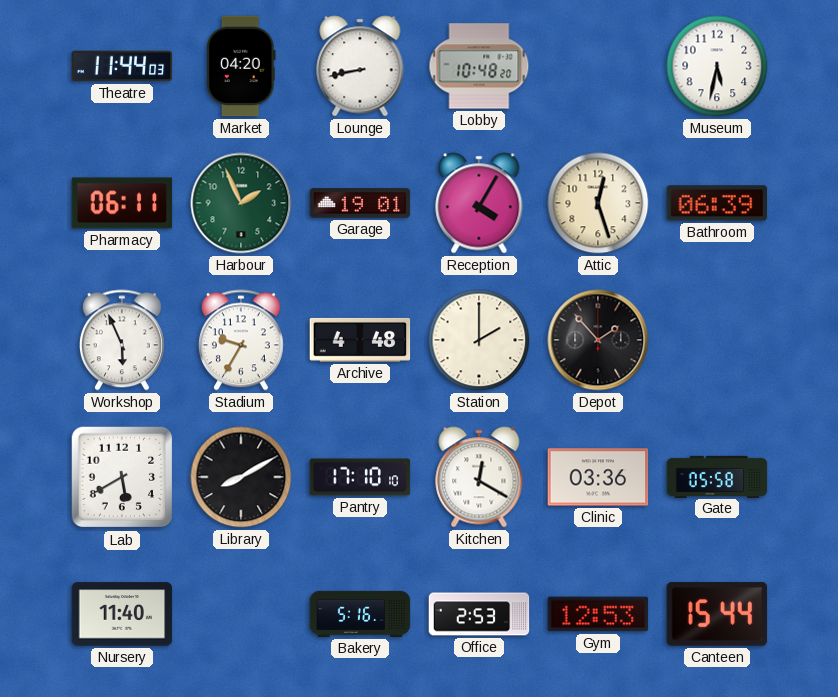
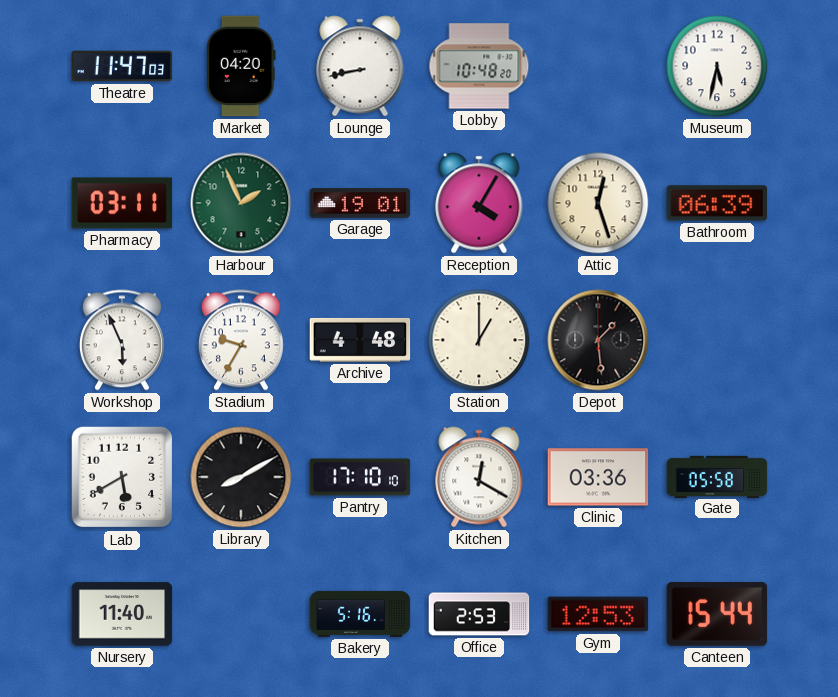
Theatre: 11:44 -> 11:47
Pharmacy: 06:11 -> 03:11
Station: 2:00 -> 1:00
Depot: 1:53 -> 1:29
